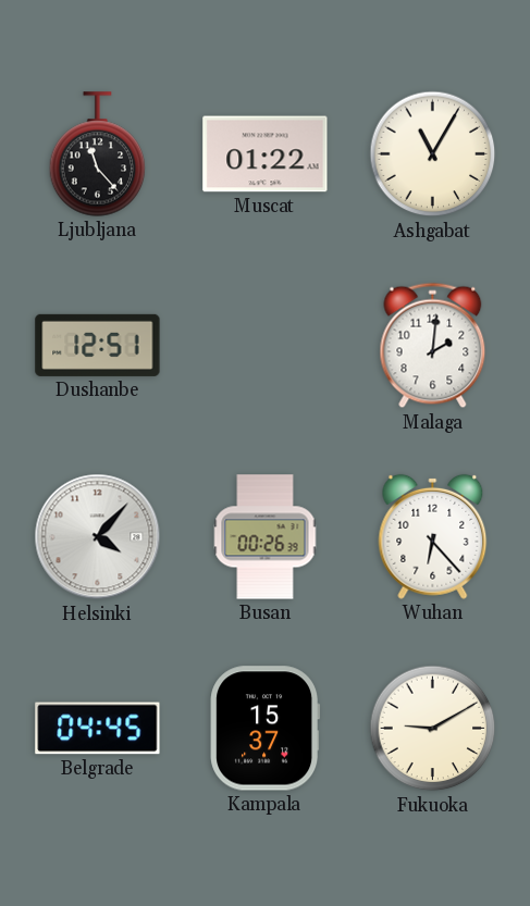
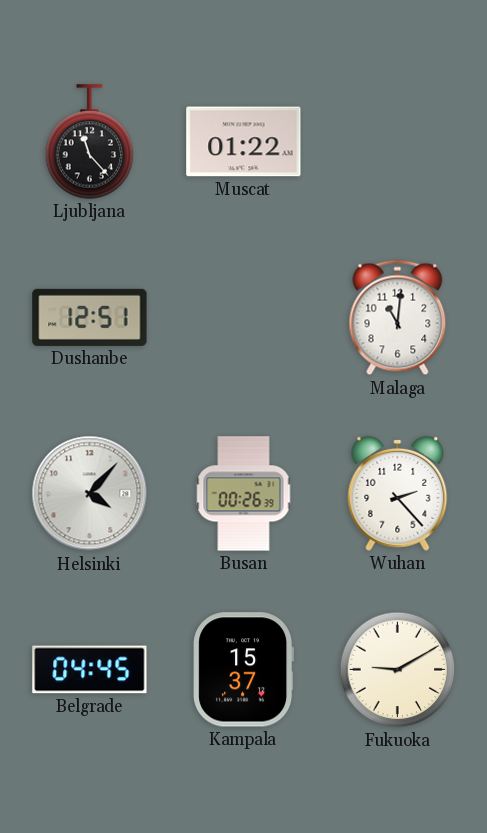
Ashgabat: 11:05 -> none
Malaga: 2:01 -> 11:01
Wuhan: 6:23 -> 2:23
